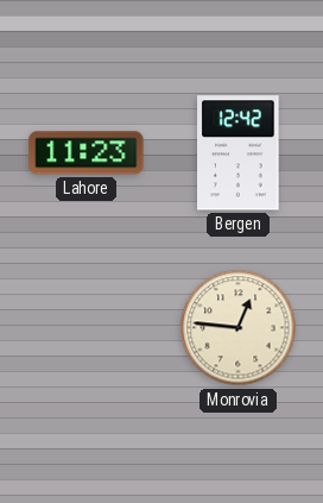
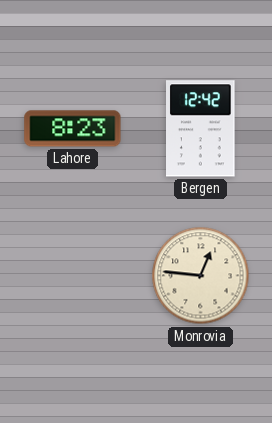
Lahore: 11:23 -> 8:23
